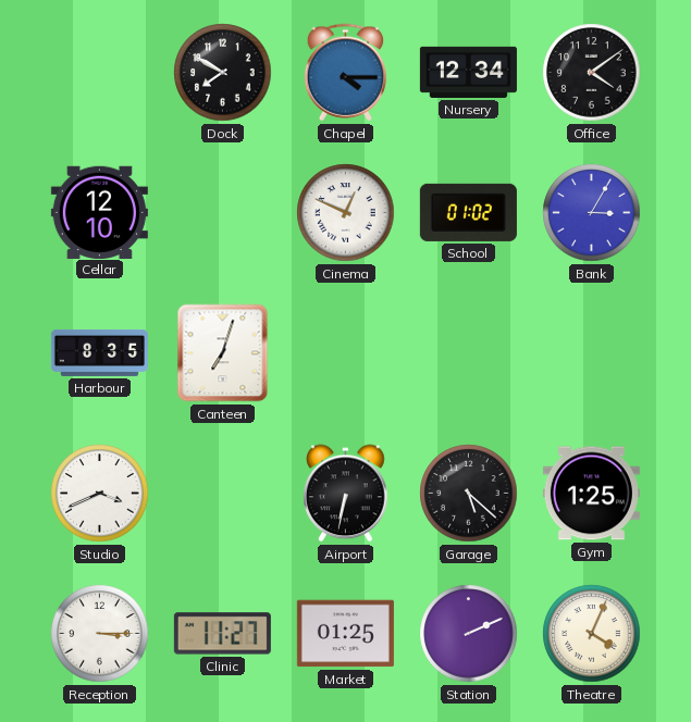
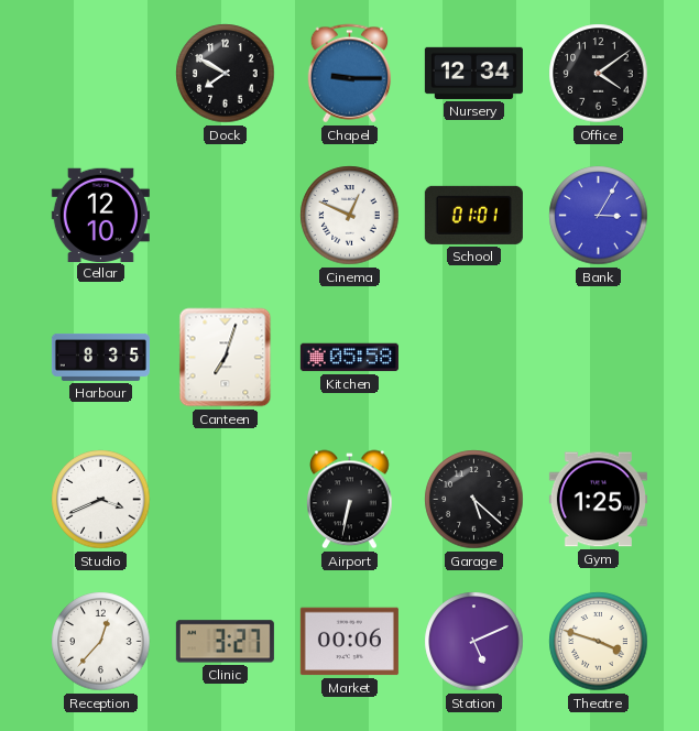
Chapel: 4:15 -> 9:15
School: 01:02 -> 01:01
Kitchen: none -> 05:58
Reception: 3:15 -> 12:37
Clinic: 11:27 -> 3:27
Market: 01:25 -> 00:06
Station: 2:11 -> 5:11
Theatre: 4:04 -> 3:48
